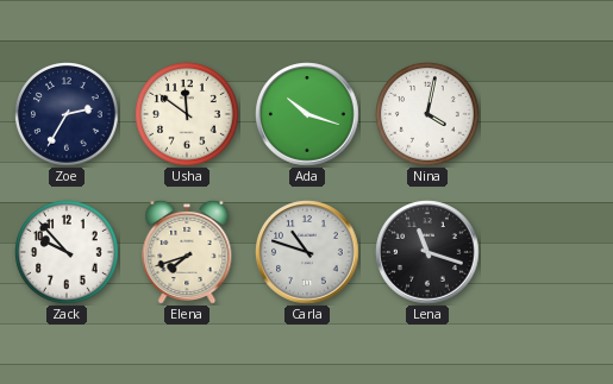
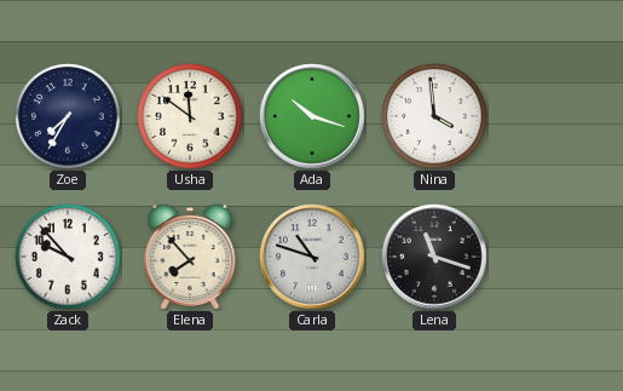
Zoe: 2:35 -> 7:35
Nina: 4:02 -> 3:59
Elena: 7:42 -> 7:53
